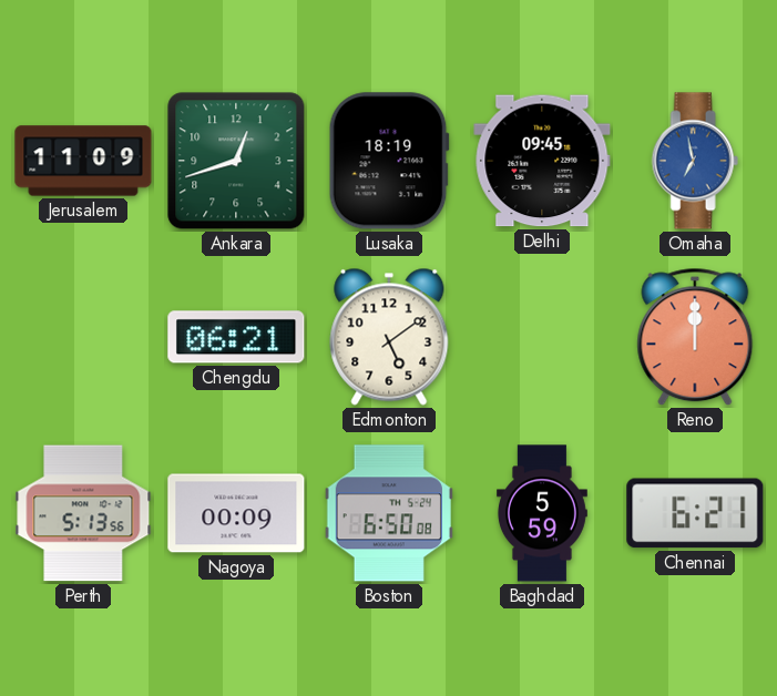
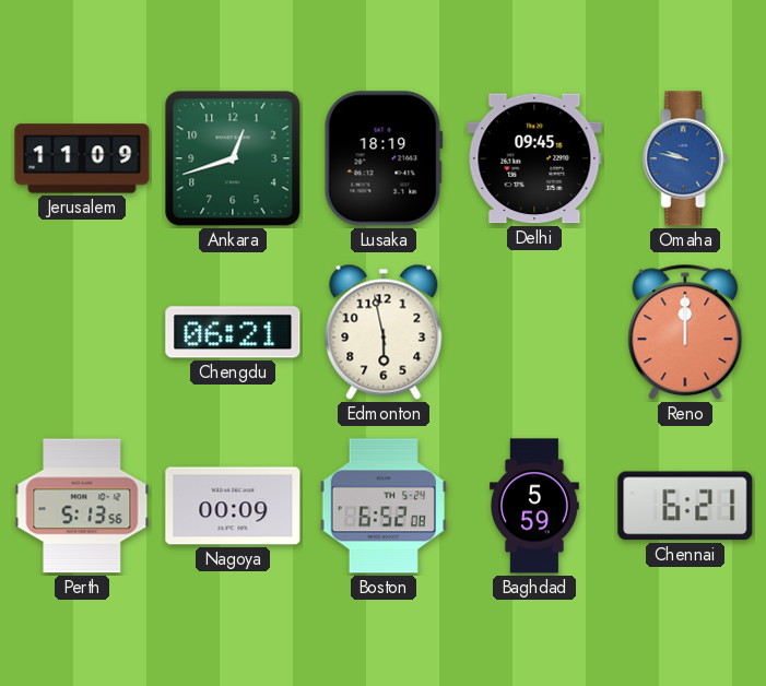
Omaha: 6:58 -> 9:47
Edmonton: 5:09 -> 5:58
Boston: 6:50 -> 6:52
